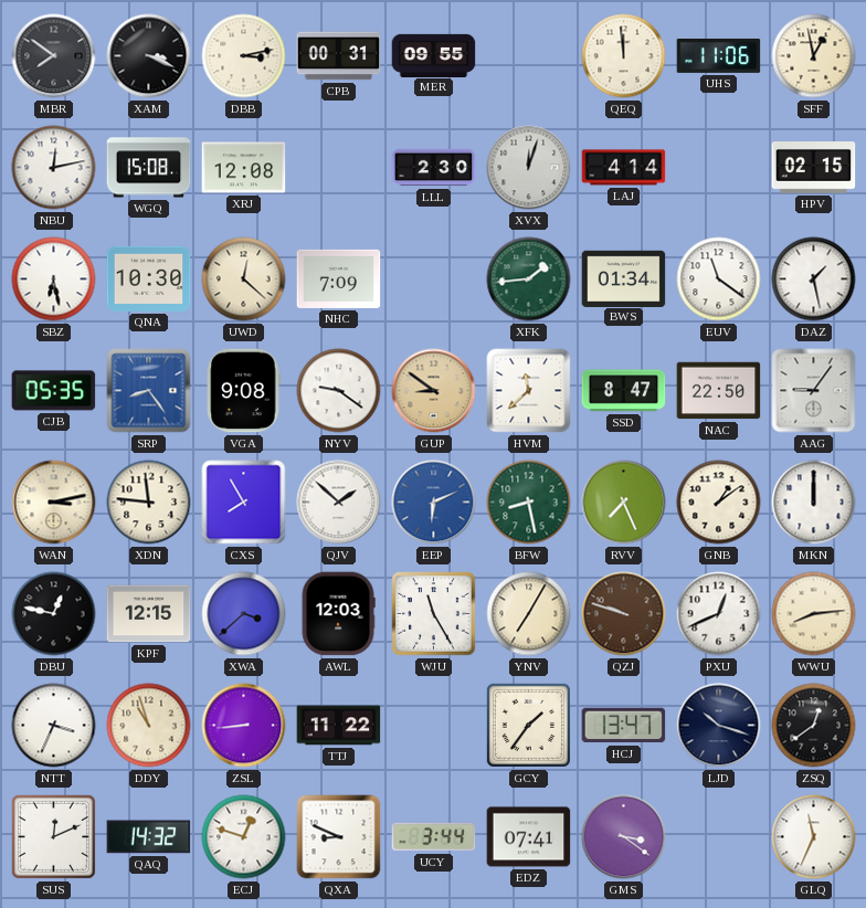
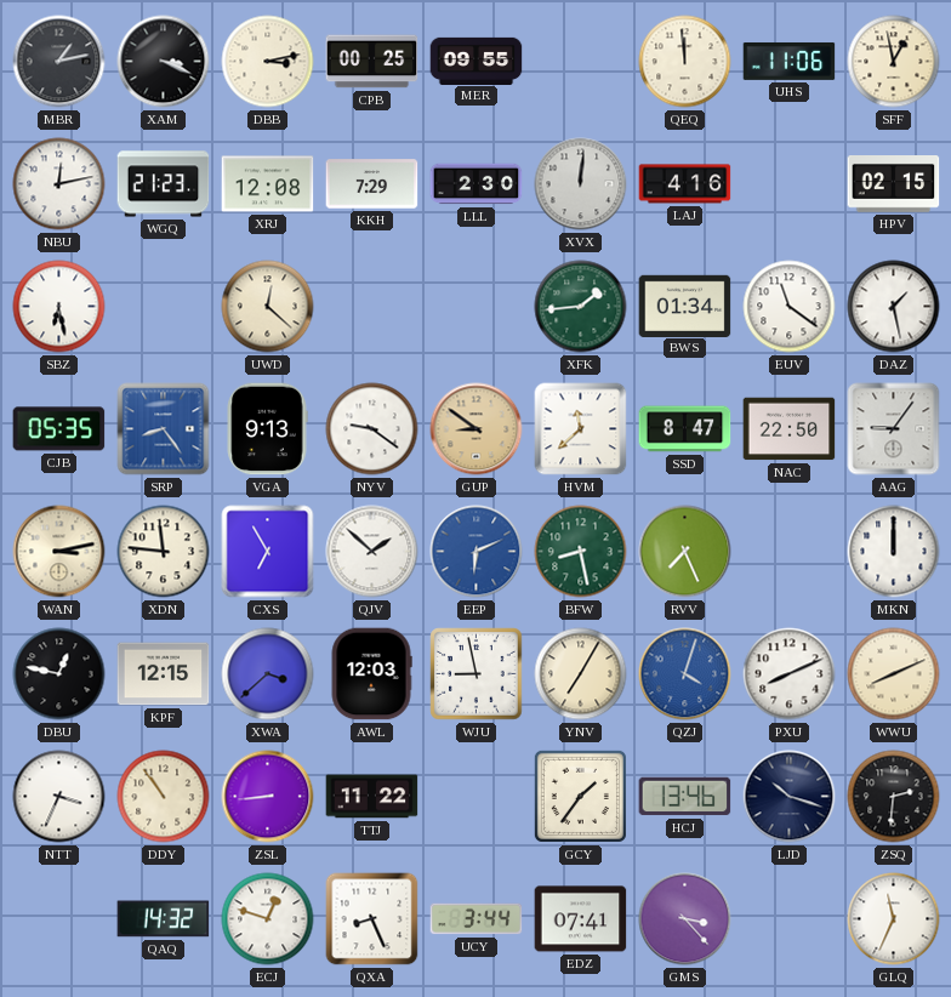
MBR: 7:51 -> 1:13
CPB: 00:31 -> 00:25
WGQ: 15:08 -> 21:23
KKH: none -> 7:29
XVX: 12:03 -> 12:01
LAJ: 4:14 -> 4:16
QNA: 10:30 -> none
NHC: 7:09 -> none
VGA: 9:08 -> 9:13
CXS: 7:55 -> 6:55
GNB: 1:09 -> none
WJU: 11:25 -> 8:58
QZJ: 9:48 -> 4:03
QZJ dial: brown -> blue
PXU: 12:41 -> 8:11
WWU: 8:14 -> 8:11
DDY: 10:57 -> 10:54
HCJ: 13:47 -> 13:46
ZSQ: 12:39 -> 2:31
SUS: 12:11 -> none
QXA: 8:49 -> 8:26
GMS: 3:21 -> 3:23
